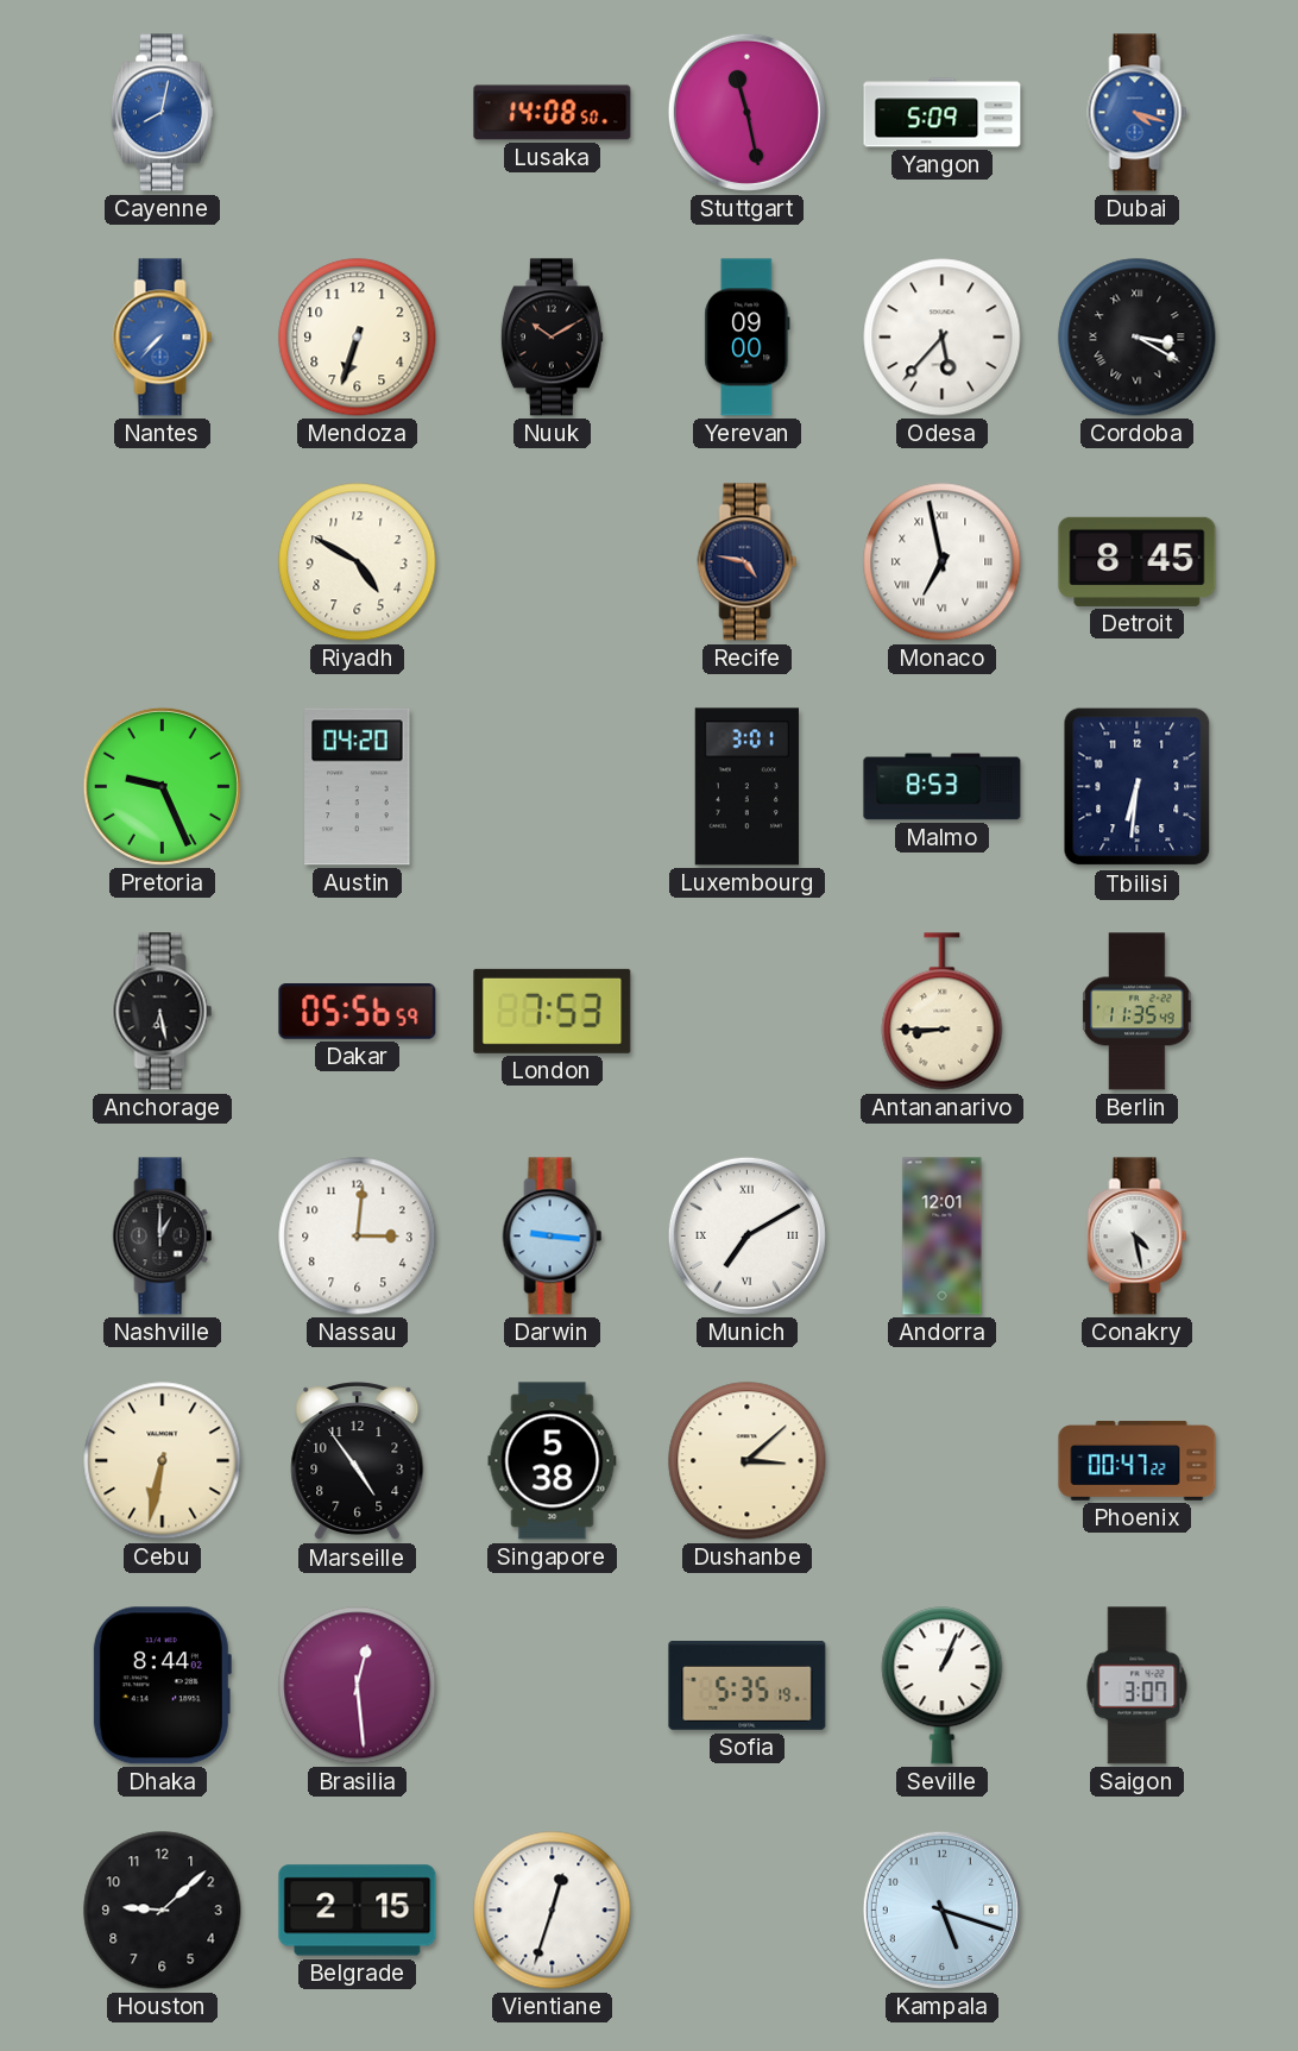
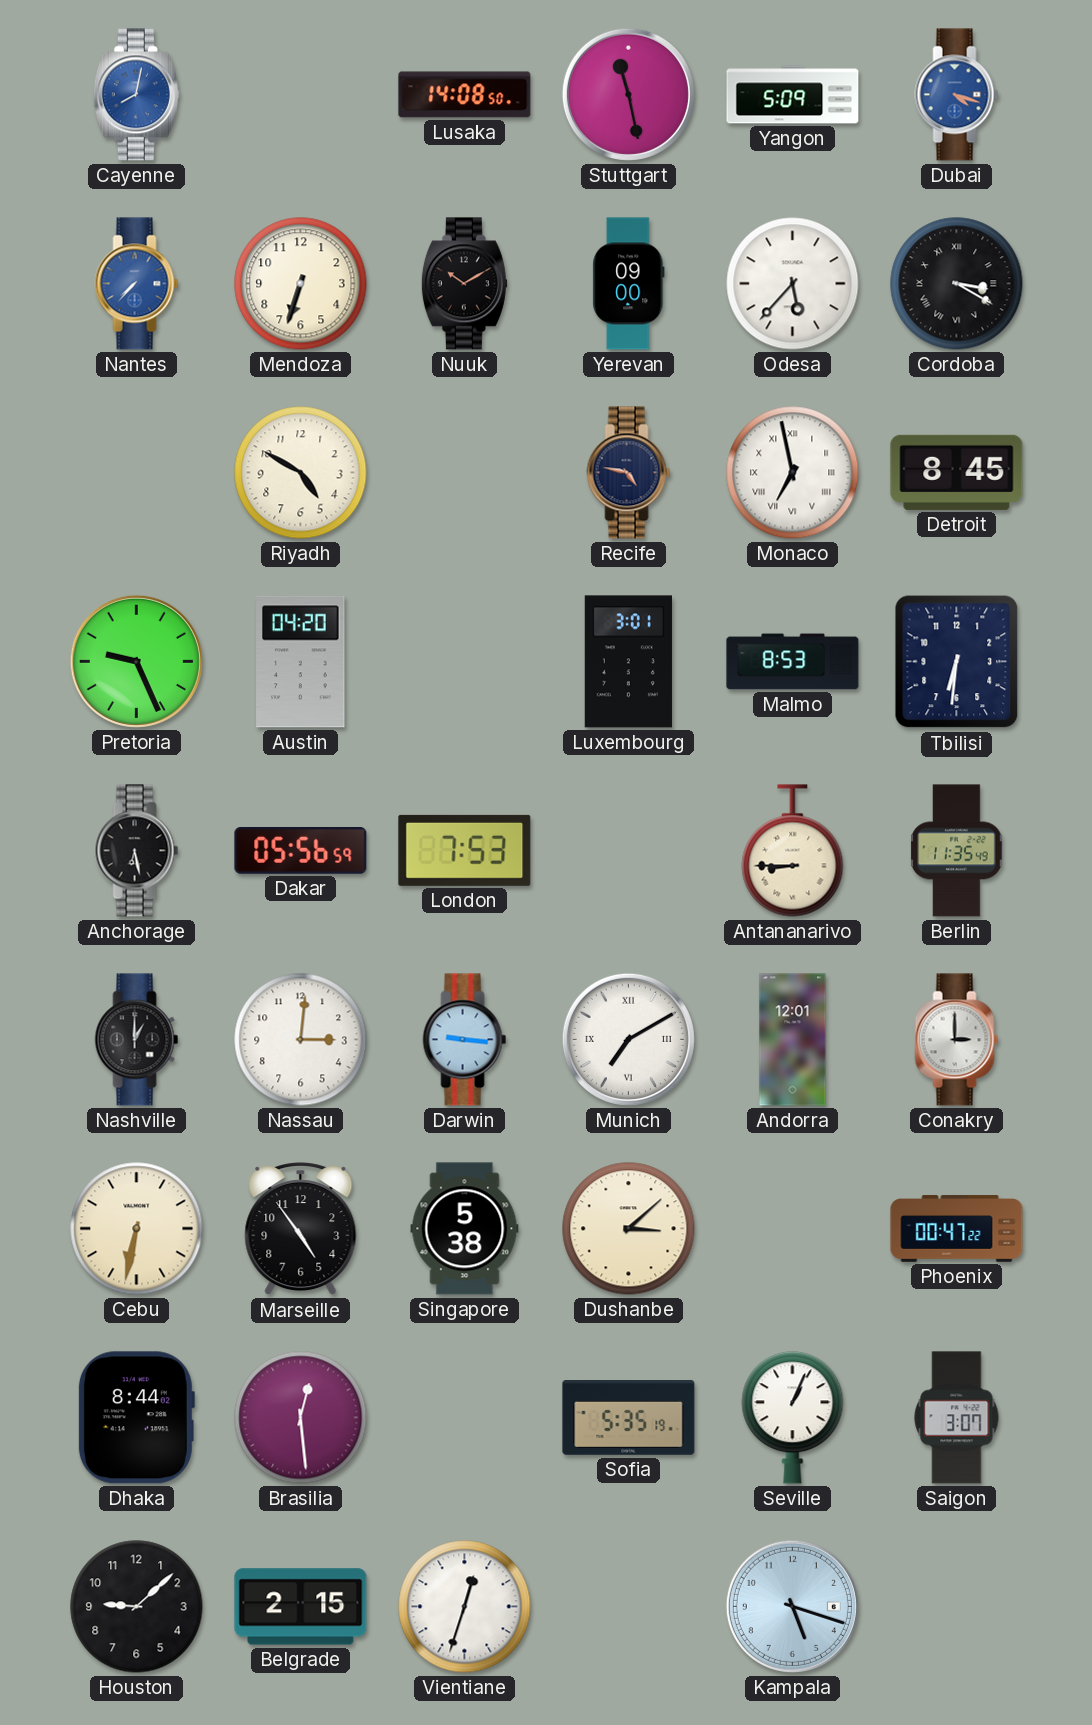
Conakry: 4:28 -> 3:00
